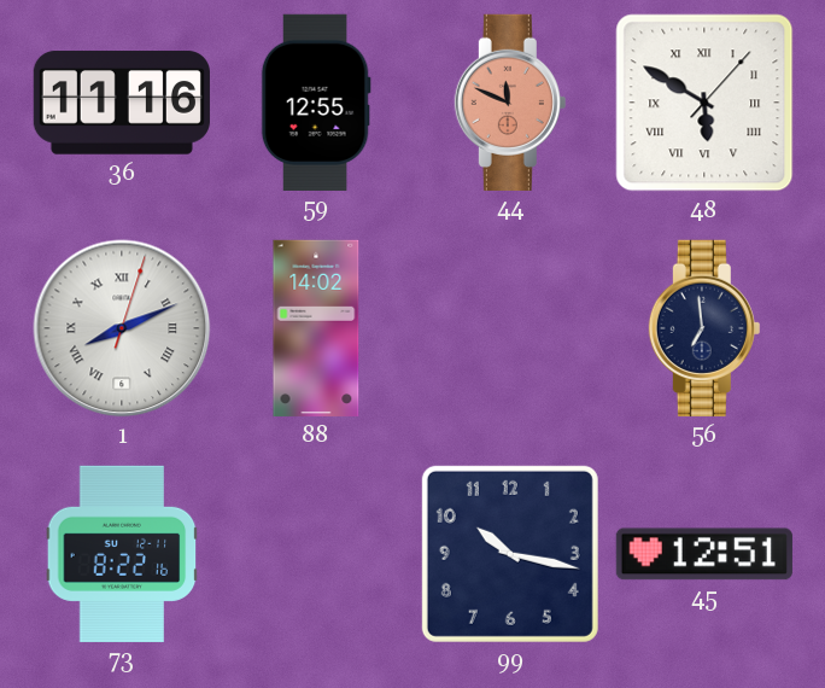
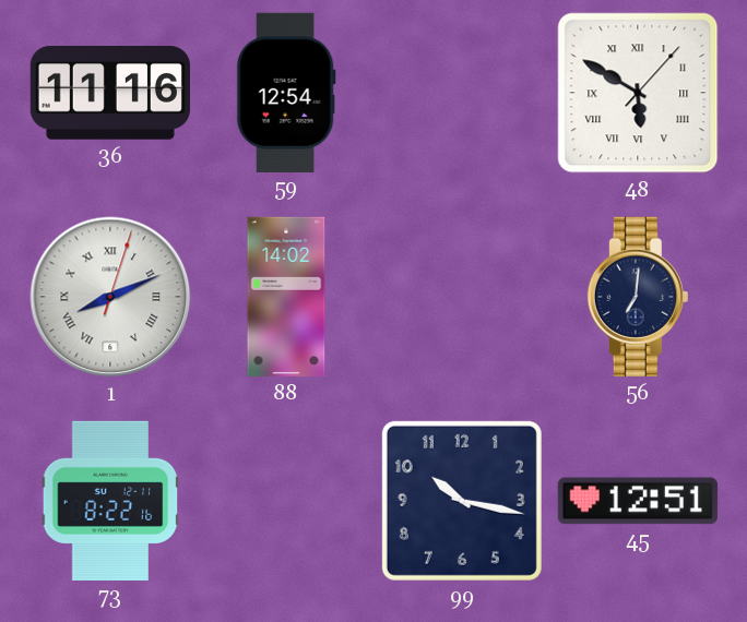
59: 12:55 -> 12:54
44: 11:49 -> none
56: 6:59 -> 7:01
